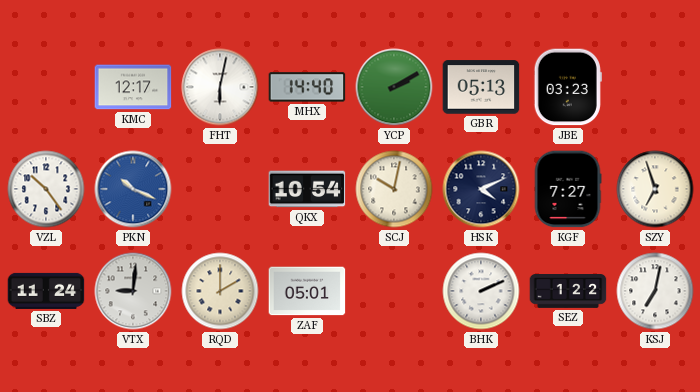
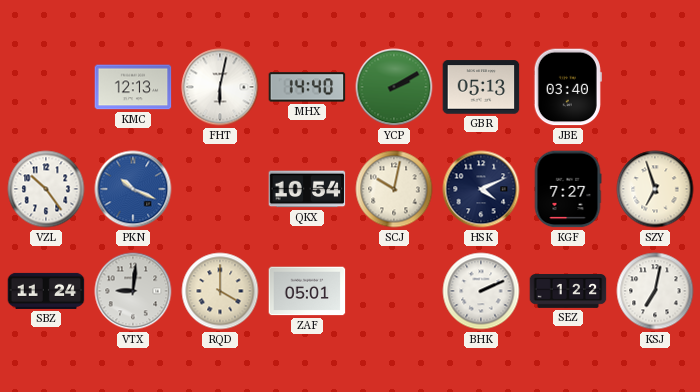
KMC: 12:17 -> 12:13
JBE: 03:23 -> 03:40
RQD: 2:00 -> 4:00
